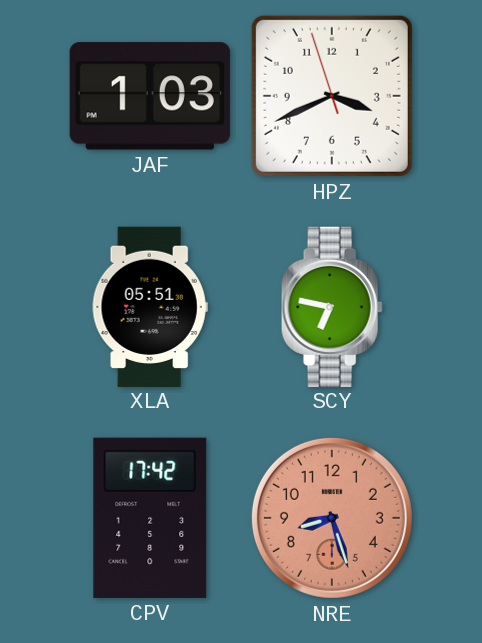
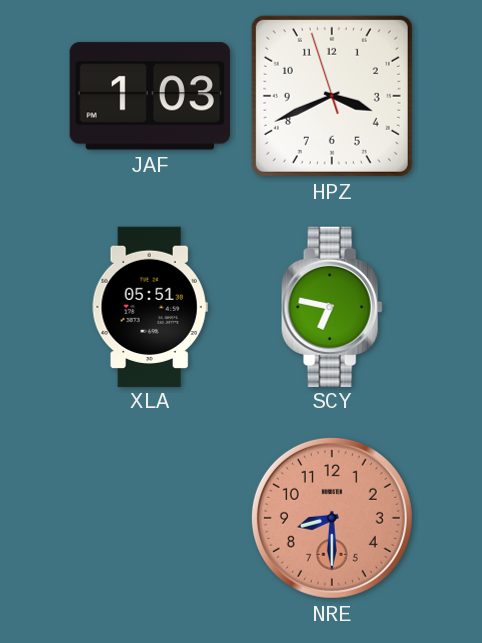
CPV: 17:42 -> none
NRE: 8:27 -> 8:30
